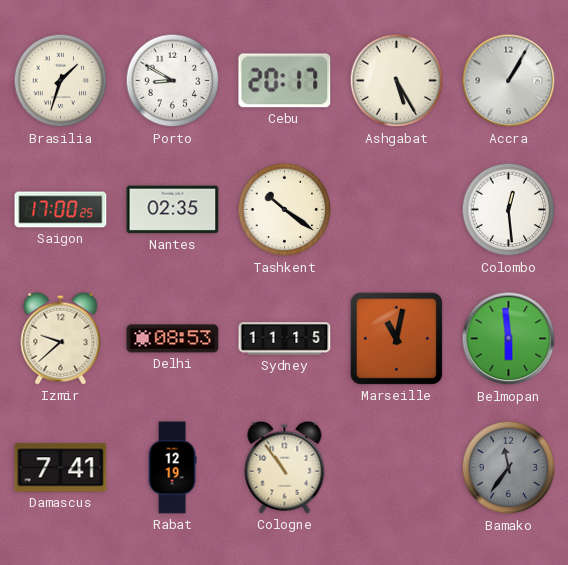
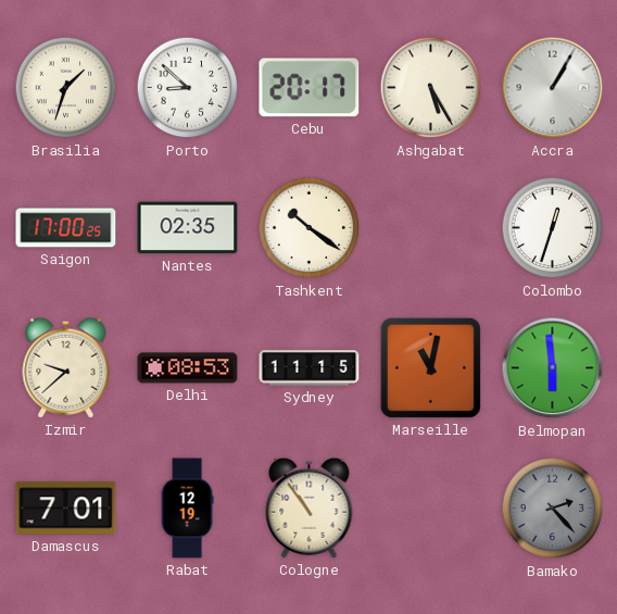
Porto: 8:50 -> 8:52
Colombo: 12:29 -> 12:33
Damascus: 7:41 -> 7:01
Bamako: 11:36 -> 2:23
